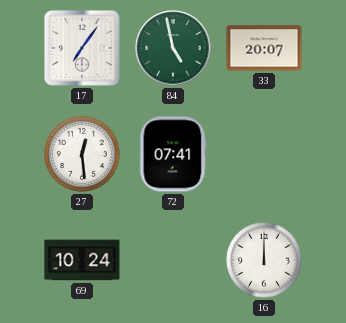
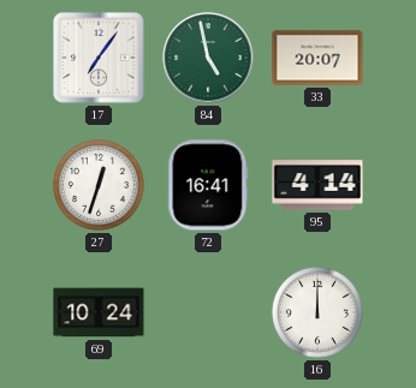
27: 12:29 -> 12:33
72: 07:41 -> 16:41
95: none -> 4:14
